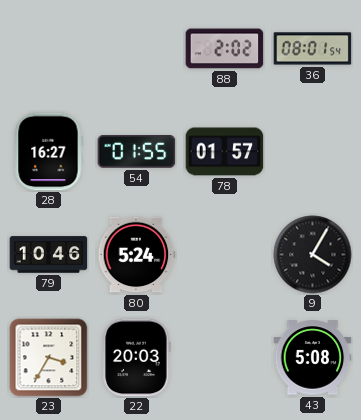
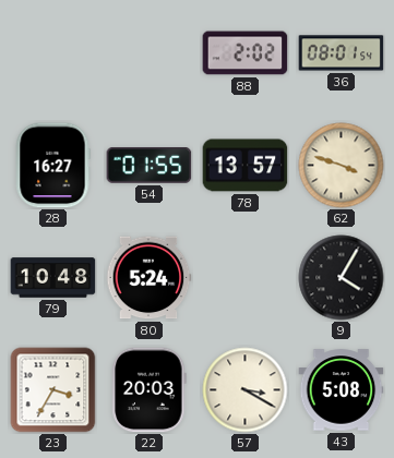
78: 01:57 -> 13:57
62: none -> 3:48
79: 10:46 -> 10:48
57: none -> 3:20
